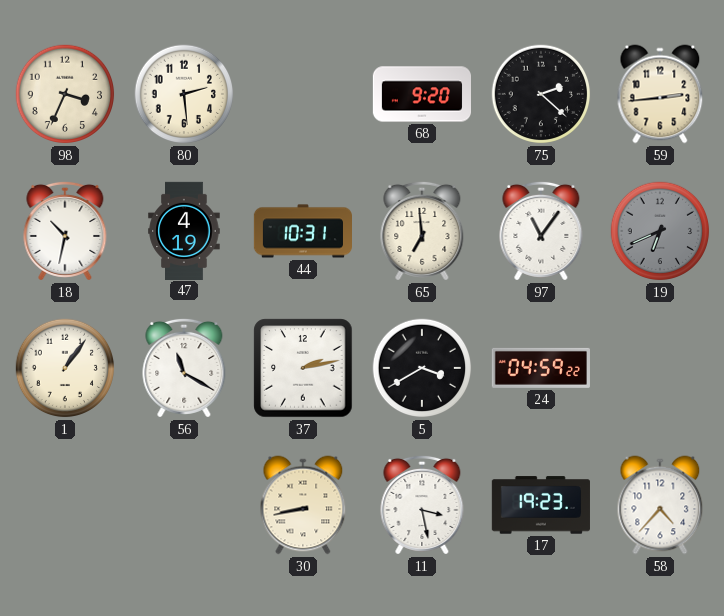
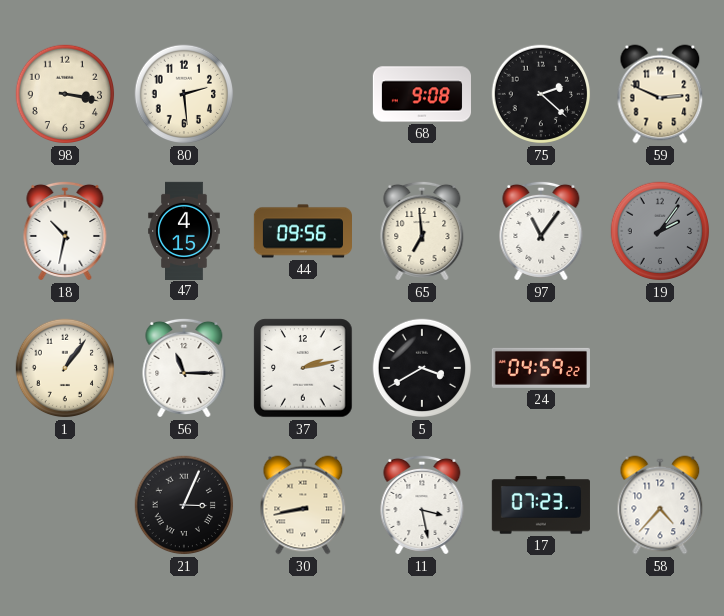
98: 3:34 -> 3:17
68: 9:20 -> 9:08
59: 2:44 -> 2:49
47: 4:19 -> 4:15
44: 10:31 -> 09:56
19: 6:41 -> 2:06
56: 11:20 -> 11:15
21: none -> 3:04
17: 19:23 -> 07:23
